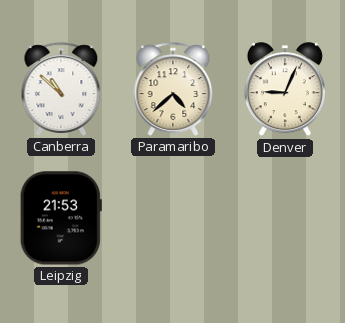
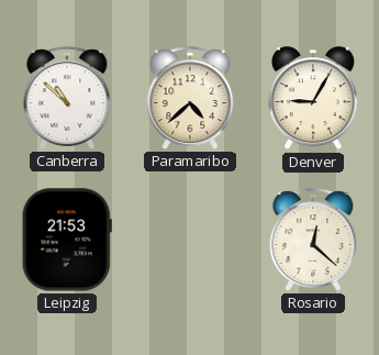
Denver: 9:04 -> 9:05
Rosario: none -> 12:22
